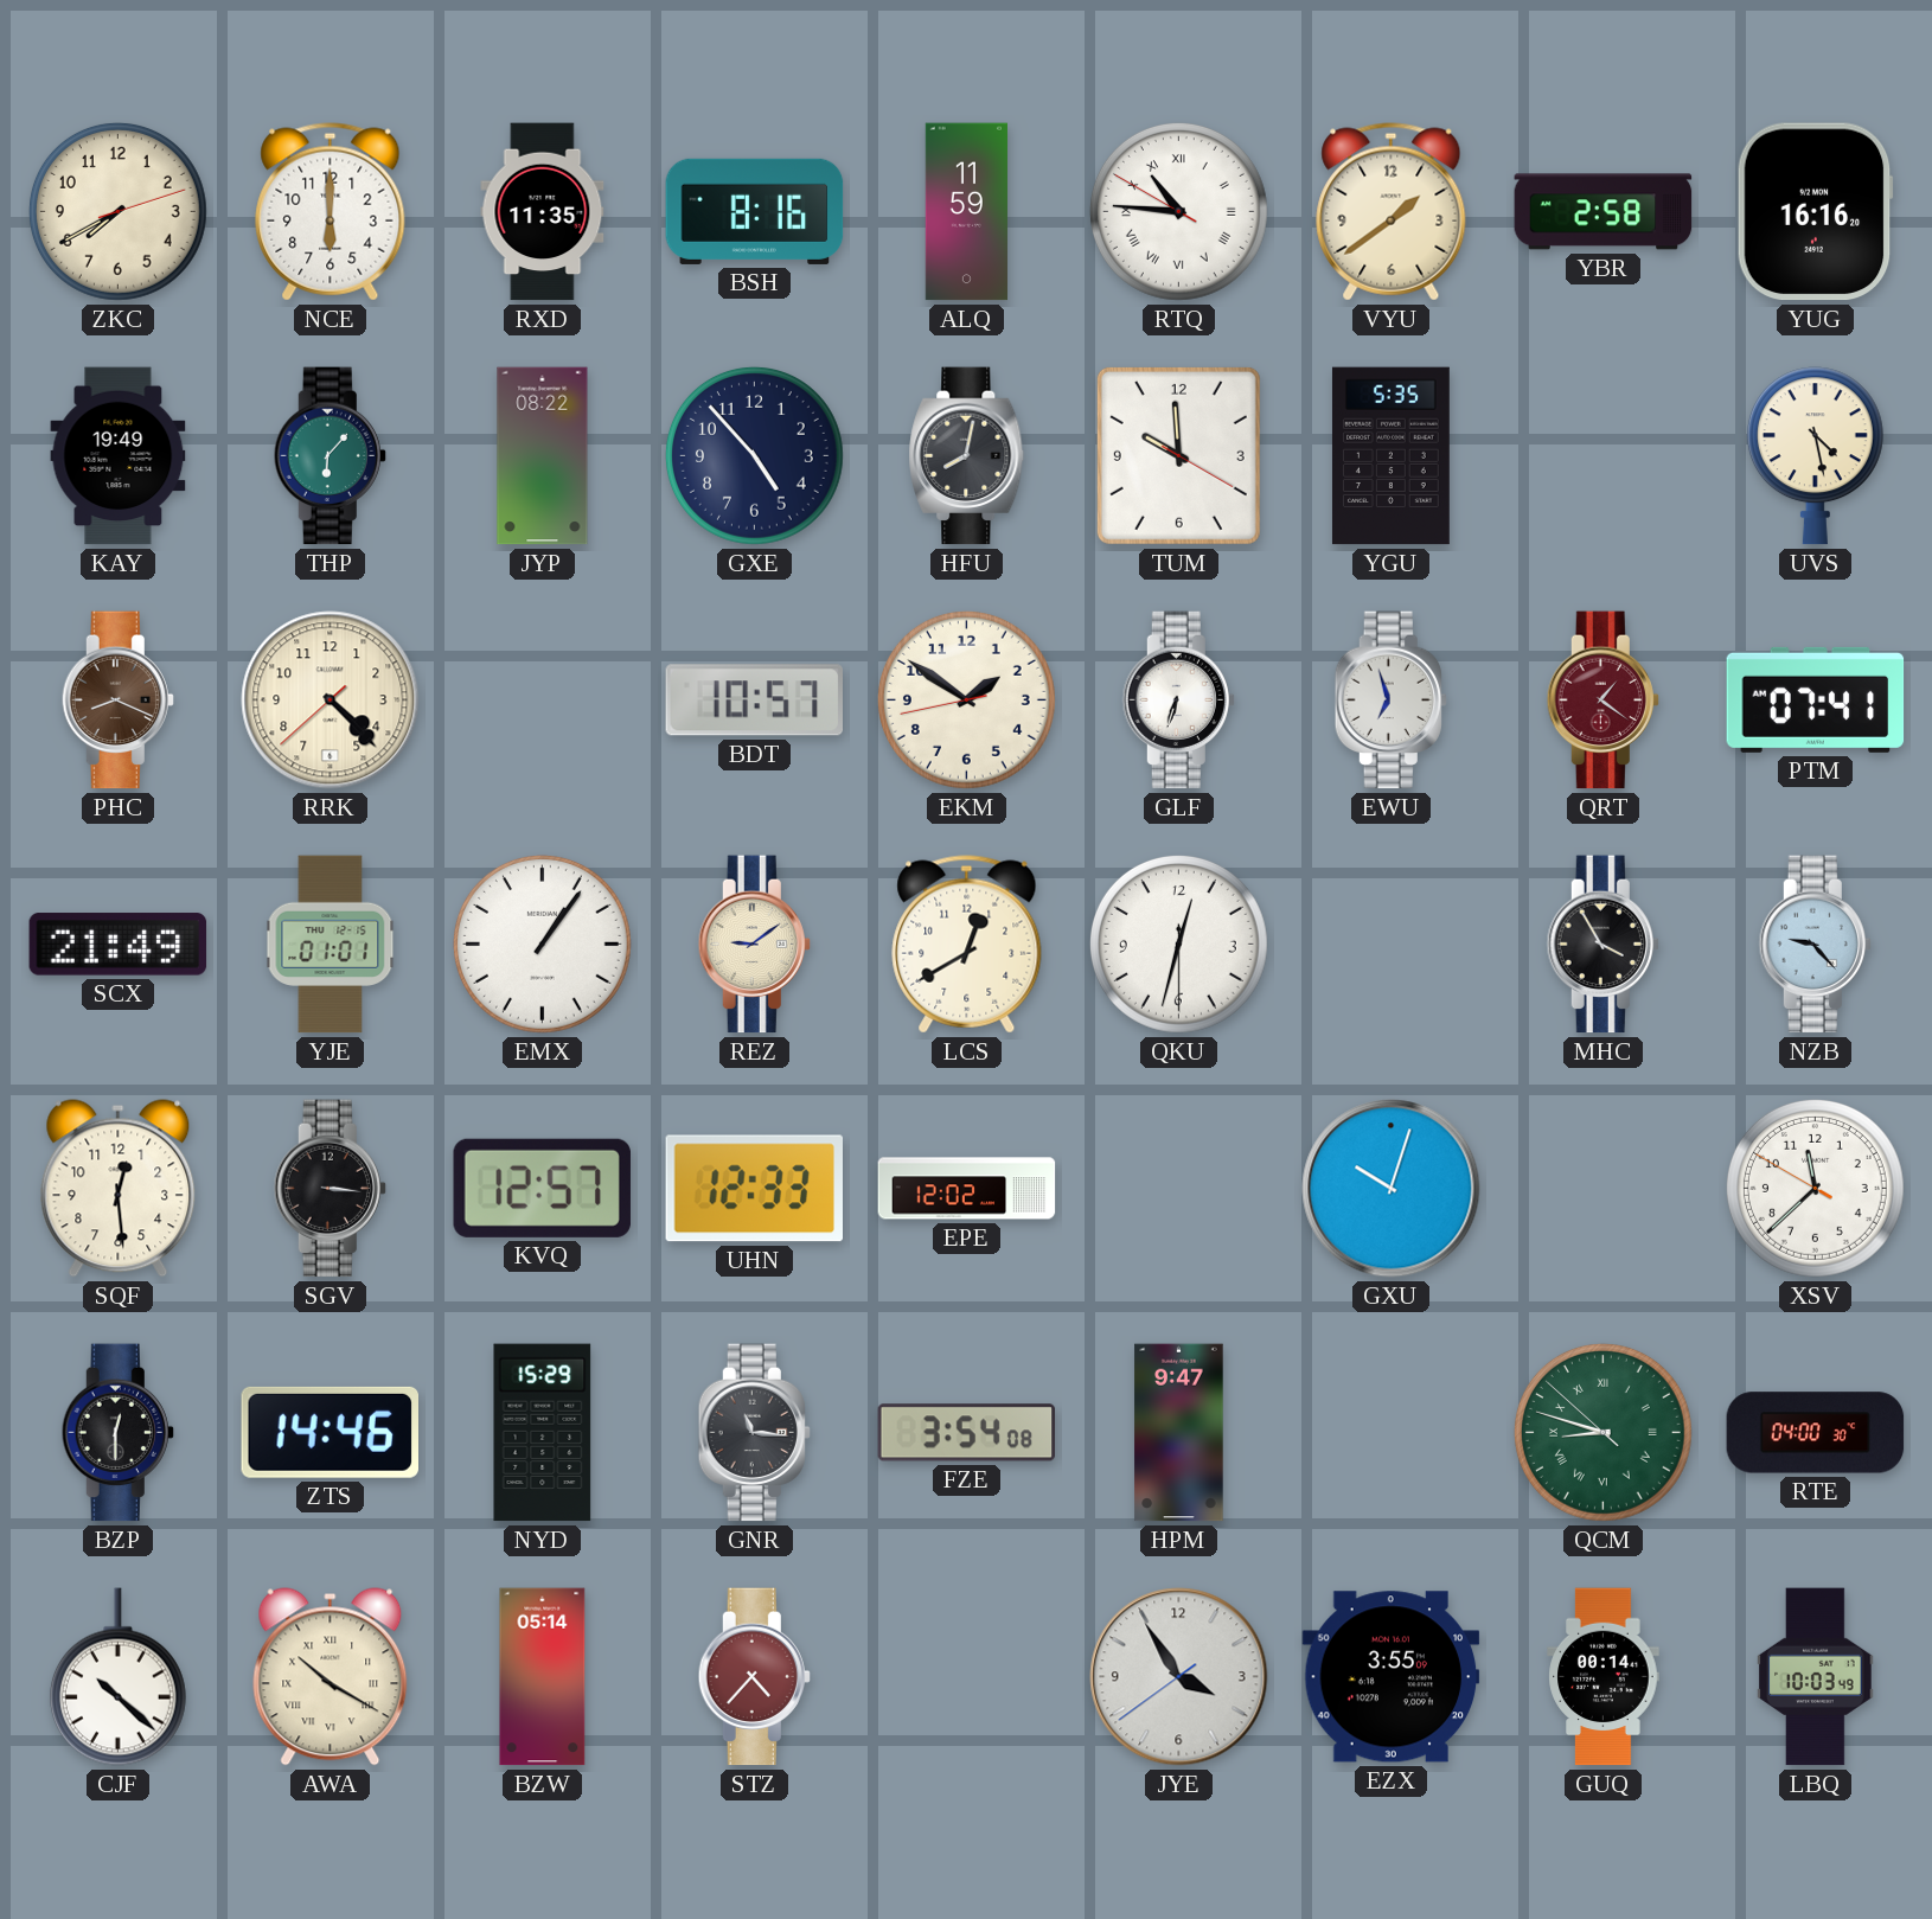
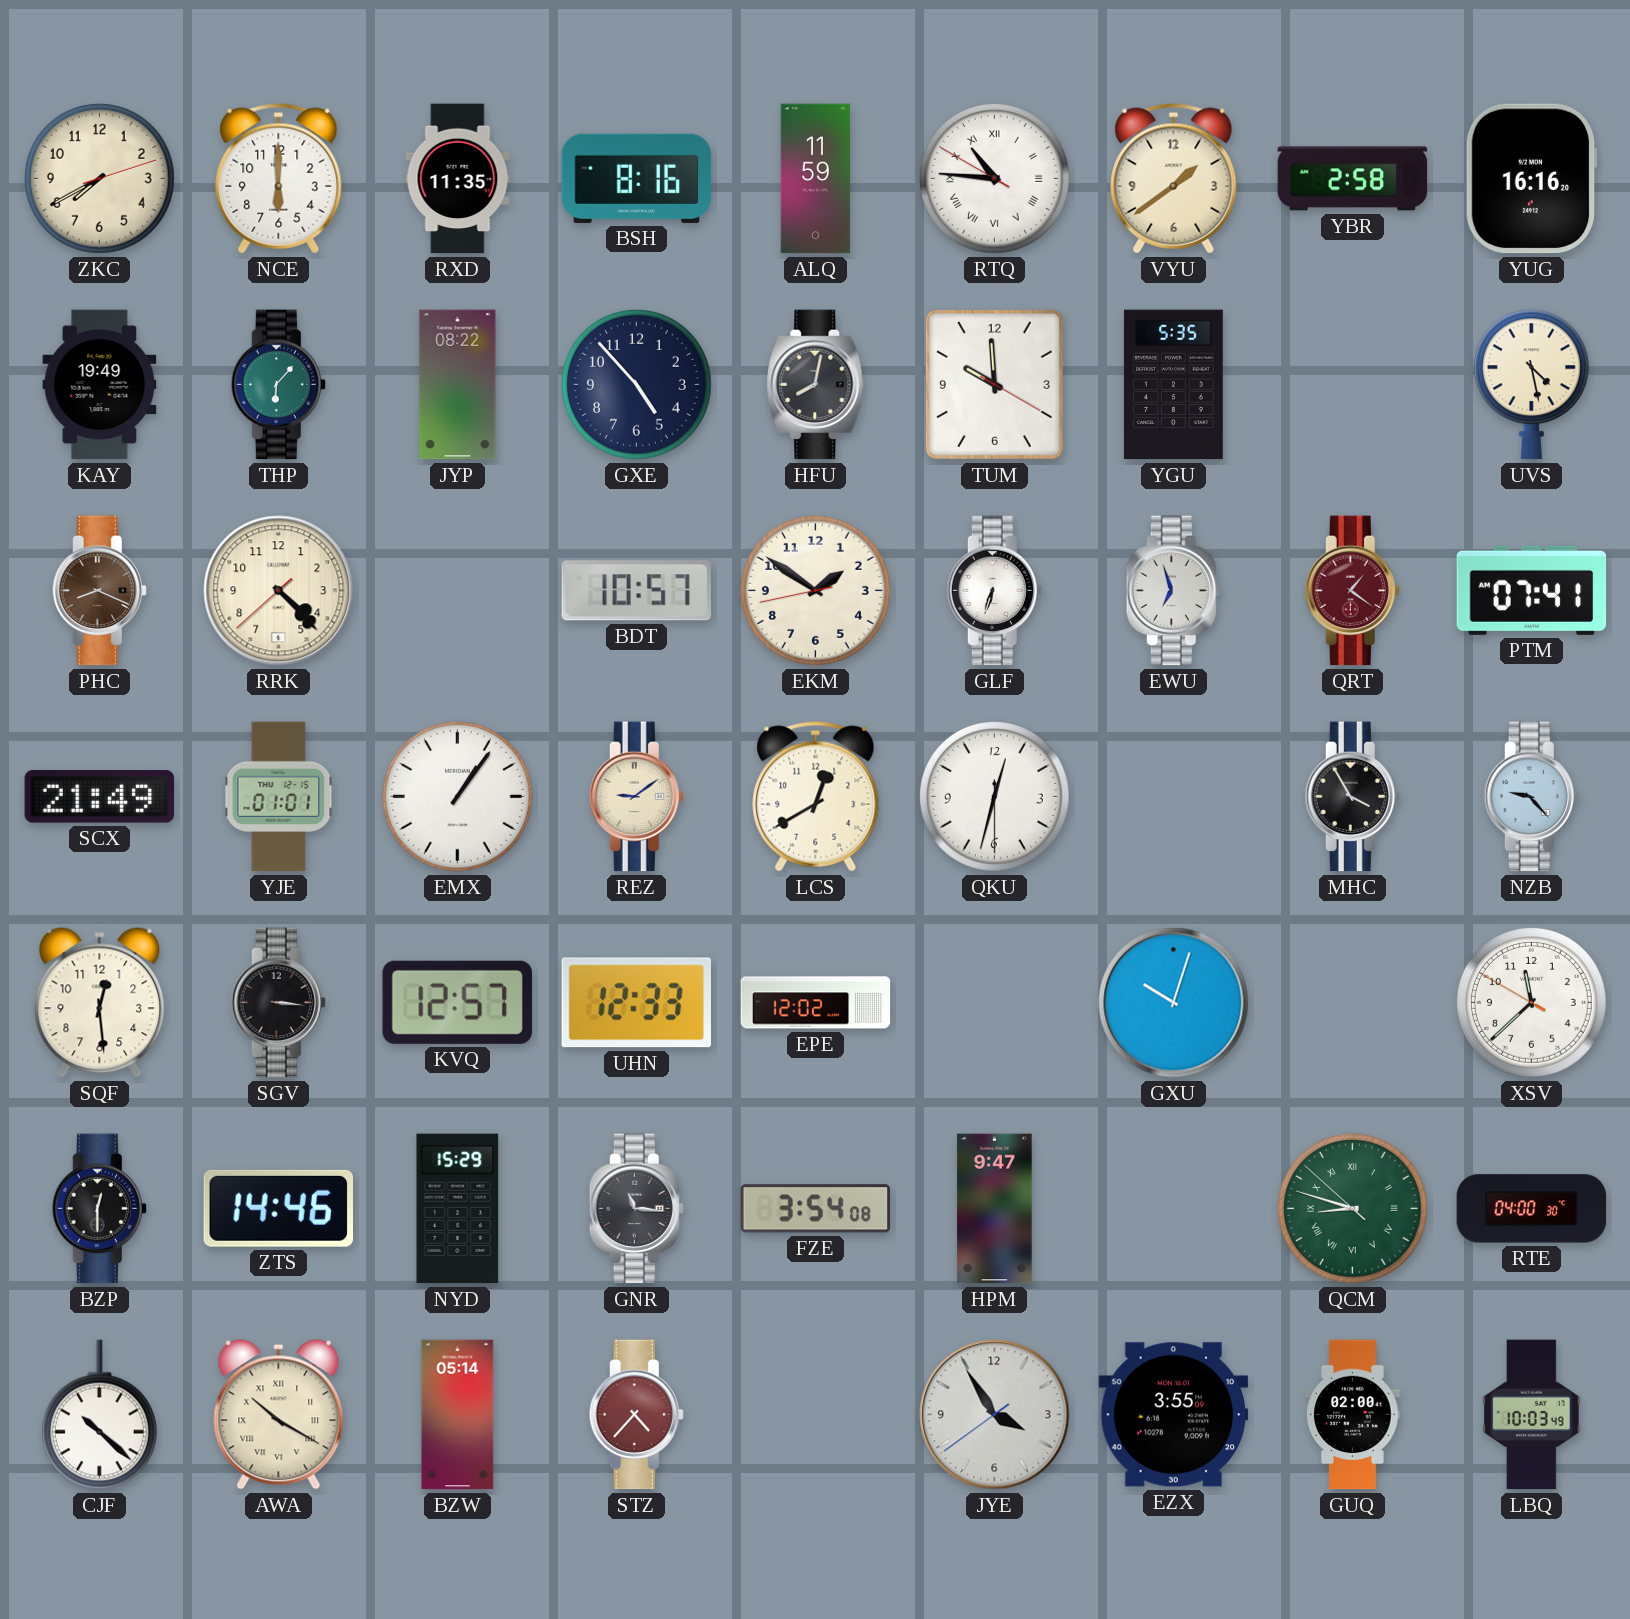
GUQ: 00:14 -> 02:00
